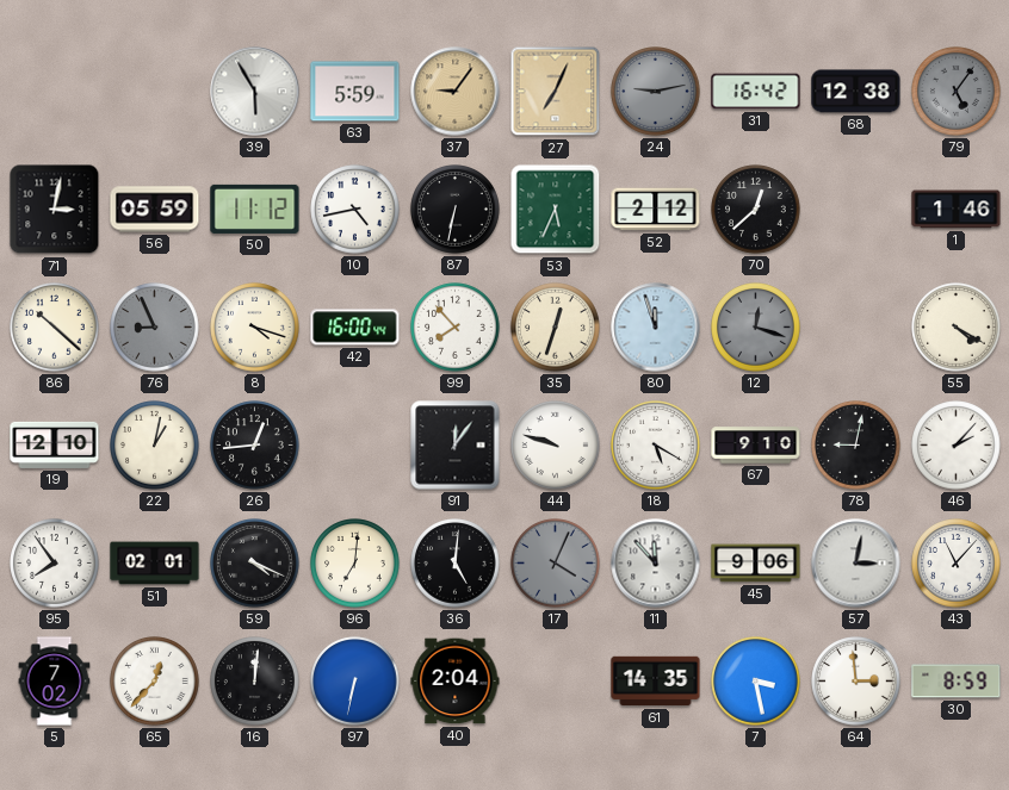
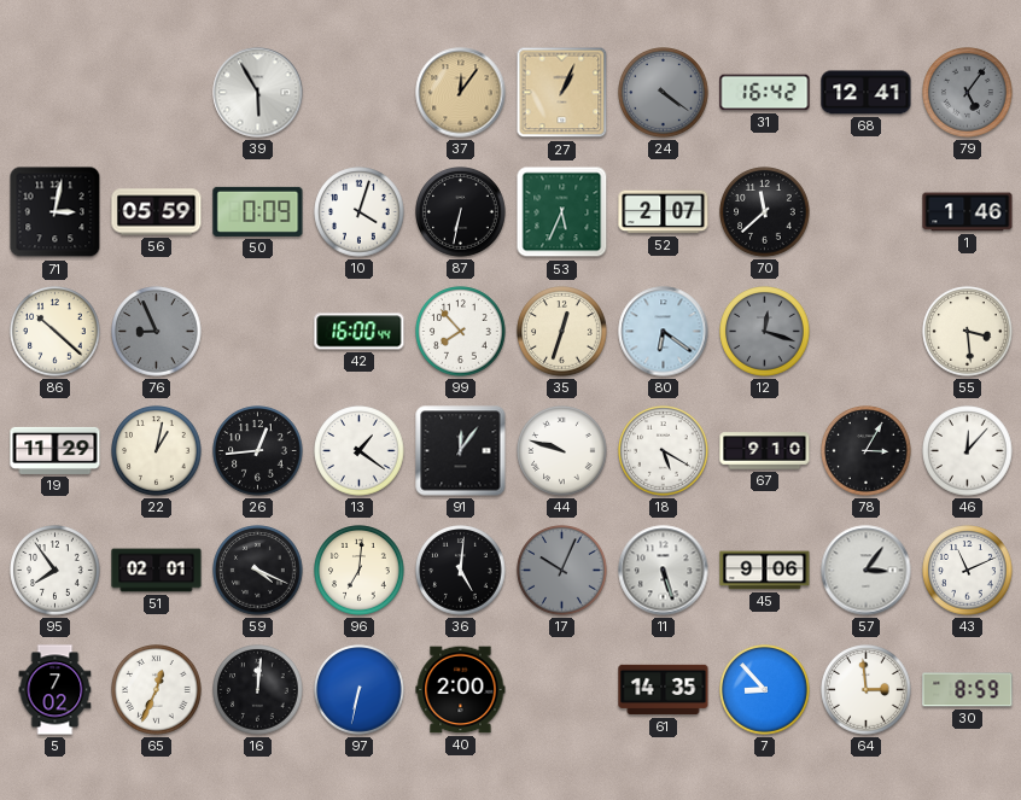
63: 5:59 -> none
37: 9:06 -> 12:06
27: 7:04 -> 1:04
24: 9:13 -> 4:21
68: 12:38 -> 12:41
50: 11:12 -> 0:09
10: 4:43 -> 4:03
52: 2:12 -> 2:07
70: 12:38 -> 11:38
8: 4:18 -> none
80: 11:57 -> 6:21
55: 4:20 -> 3:29
19: 12:10 -> 11:29
13: none -> 1:21
78: 9:02 -> 3:05
46: 2:07 -> 12:07
17: 4:04 -> 10:04
11: 11:53 -> 5:27
57: 3:02 -> 3:06
43: 11:07 -> 11:11
65: 12:37 -> 12:34
40: 2:04 -> 2:00
7: 3:28 -> 8:53
